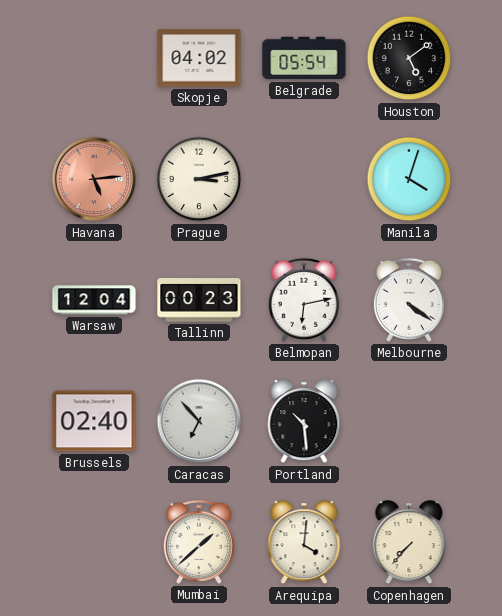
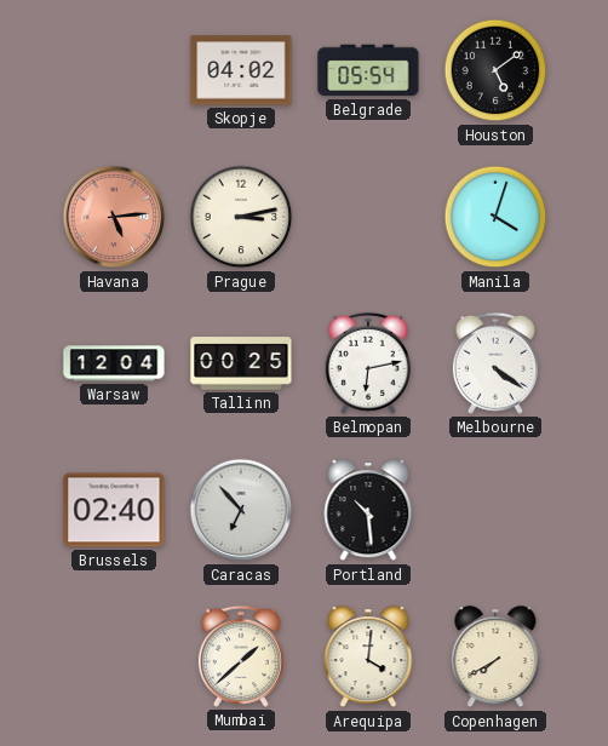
Tallinn: 00:23 -> 00:25
Copenhagen: 7:37 -> 7:40
